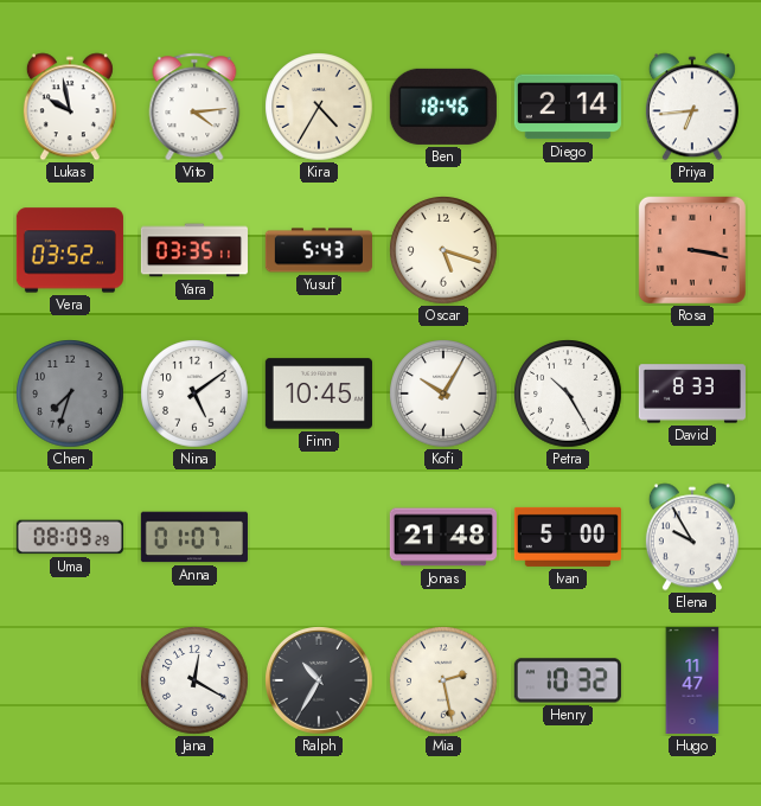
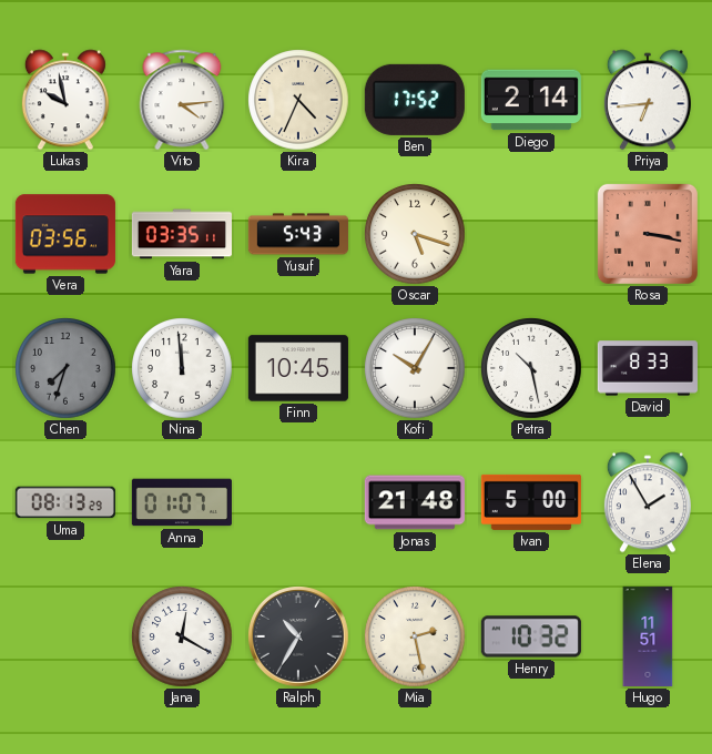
Kira: 4:35 -> 4:34
Ben: 18:46 -> 17:52
Vera: 03:52 -> 03:56
Nina: 5:09 -> 11:59
Petra: 10:25 -> 10:28
Uma: 08:09 -> 08:13
Elena: 9:55 -> 1:55
Hugo: 11:47 -> 11:51
